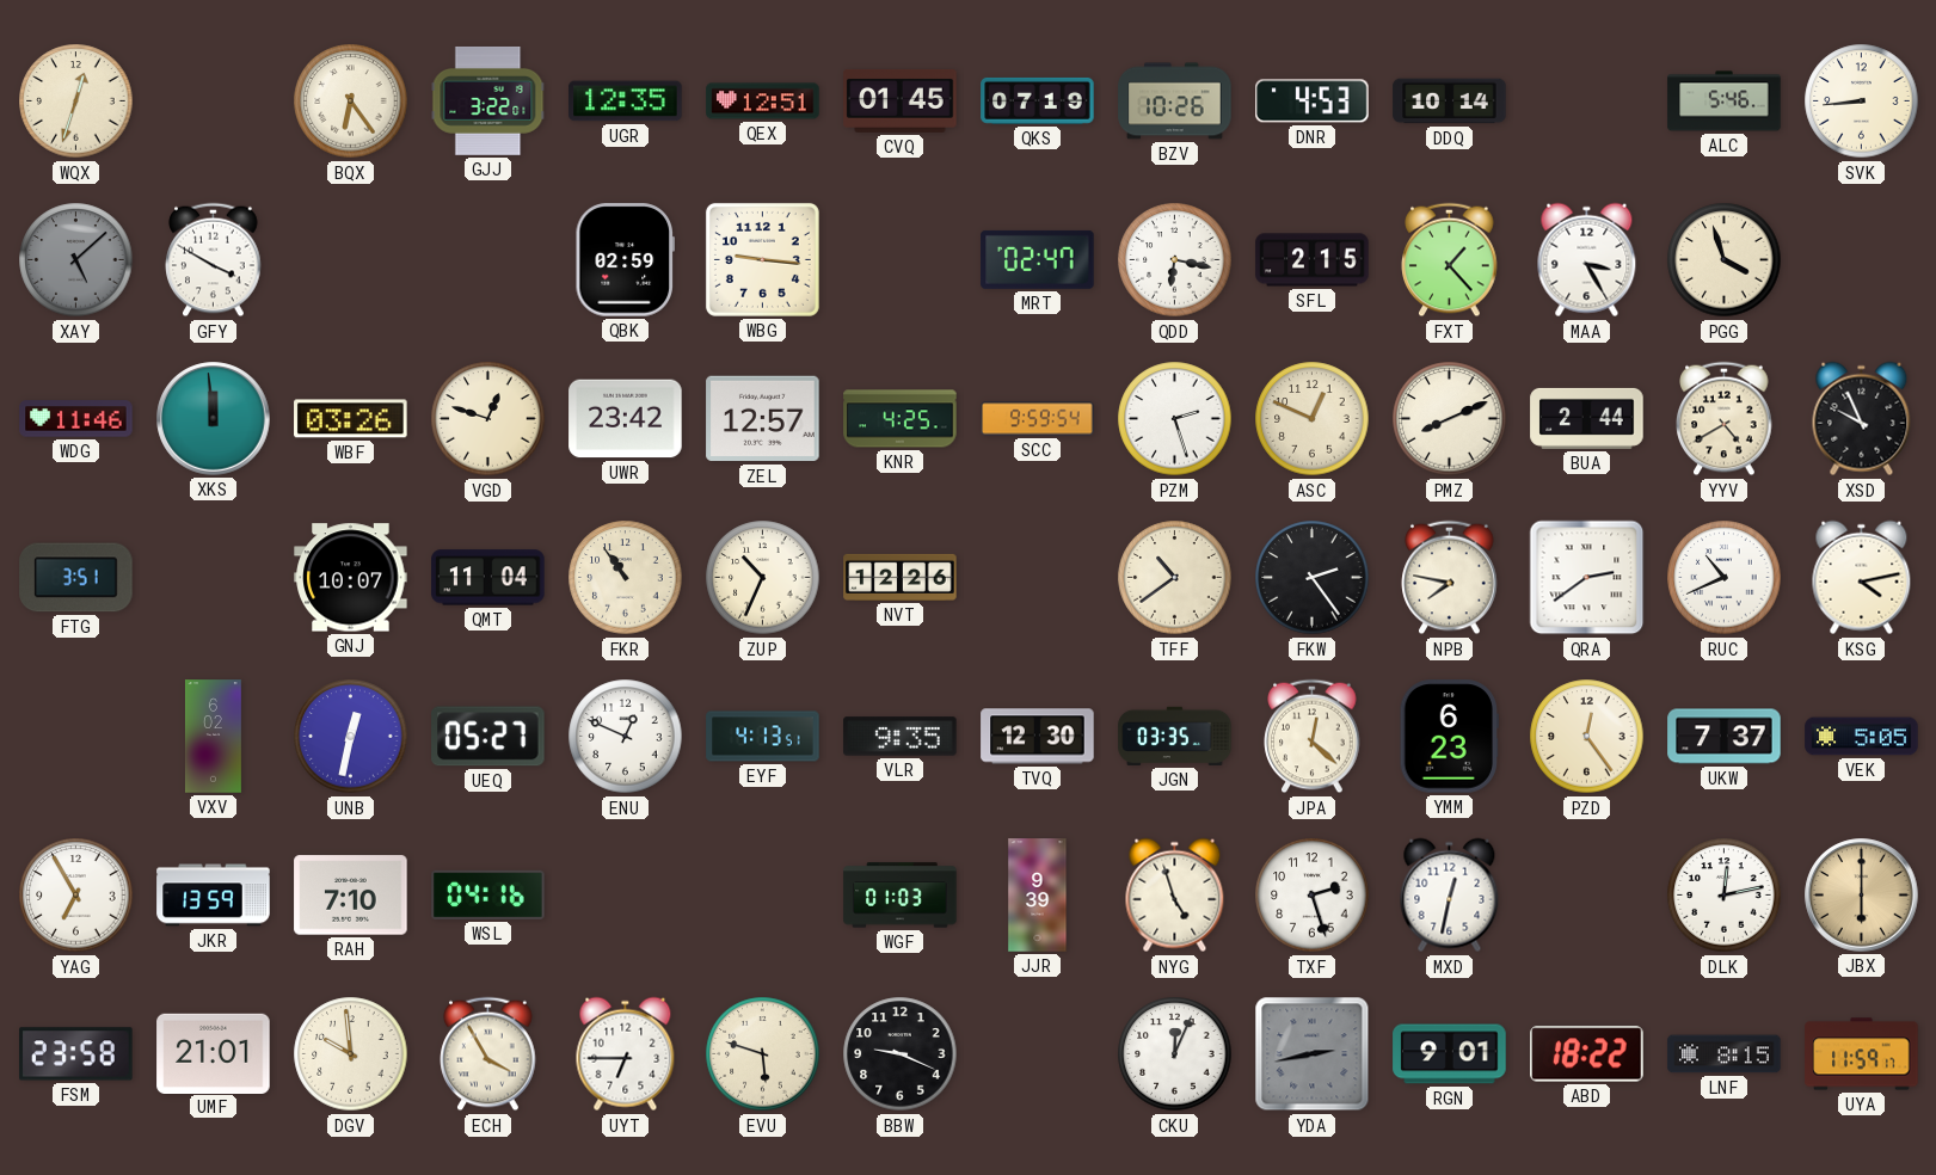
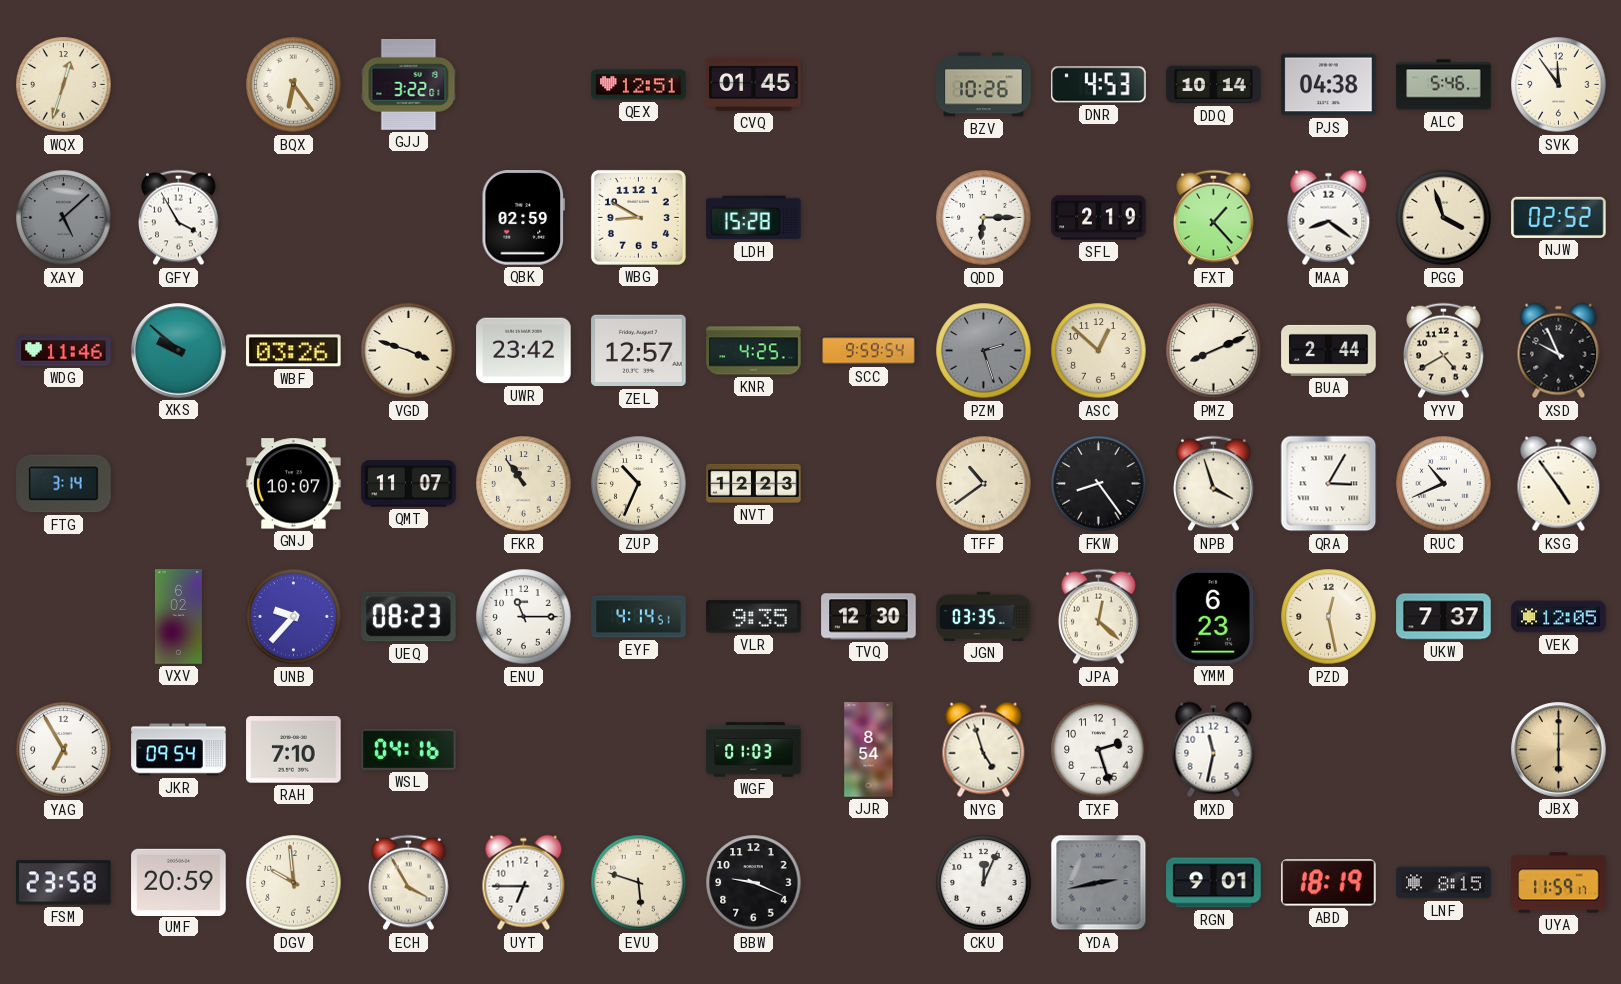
UGR: 12:35 -> none
QKS: 07:19 -> none
PJS: none -> 04:38
SVK: 8:44 -> 11:54
GFY: 3:50 -> 3:55
WBG: 9:16 -> 8:50
LDH: none -> 15:28
MRT: 02:47 -> none
QDD: 6:17 -> 6:15
SFL: 2:15 -> 2:19
MAA: 3:25 -> 8:21
NJW: none -> 02:52
XKS: 11:59 -> 9:52
VGD: 12:48 -> 3:48
PZM dial: white -> grey
ASC: 12:49 -> 12:52
FTG: 3:51 -> 3:14
QMT: 11:04 -> 11:07
NVT: 12:26 -> 12:23
FKW: 2:24 -> 8:24
NPB: 7:47 -> 3:57
QRA: 2:39 -> 3:05
KSG: 4:13 -> 4:54
UNB: 12:32 -> 9:37
UEQ: 05:27 -> 08:23
ENU: 12:49 -> 11:15
EYF: 4:13 -> 4:14
PZD: 12:24 -> 12:28
VEK: 5:05 -> 12:05
JKR: 13:59 -> 09:54
JJR: 9:39 -> 8:54
MXD: 12:32 -> 11:32
DLK: 12:13 -> none
UMF: 21:01 -> 20:59
ABD: 18:22 -> 18:19
